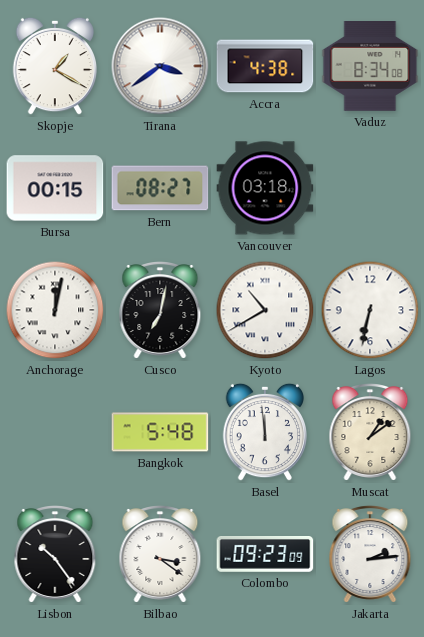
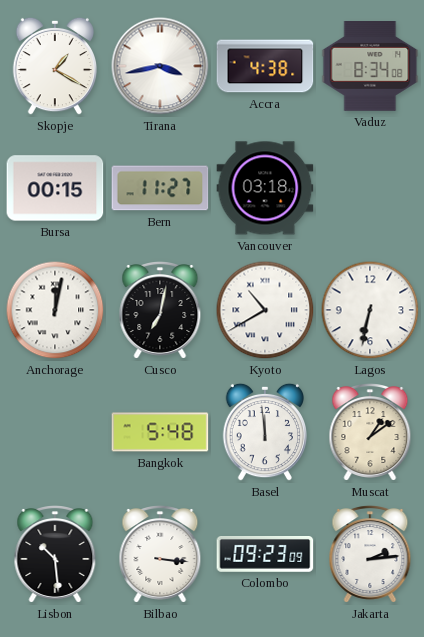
Tirana: 3:39 -> 3:43
Bern: 08:27 -> 11:27
Lisbon: 10:24 -> 10:29
Bilbao: 3:21 -> 3:16
